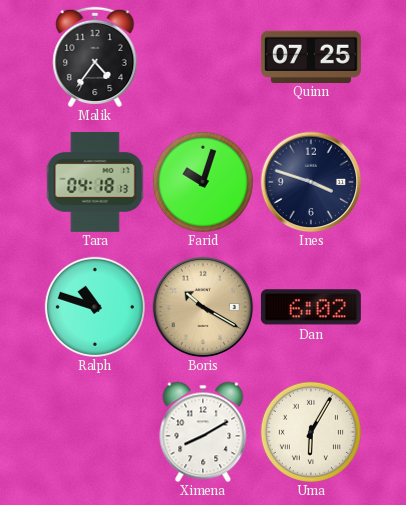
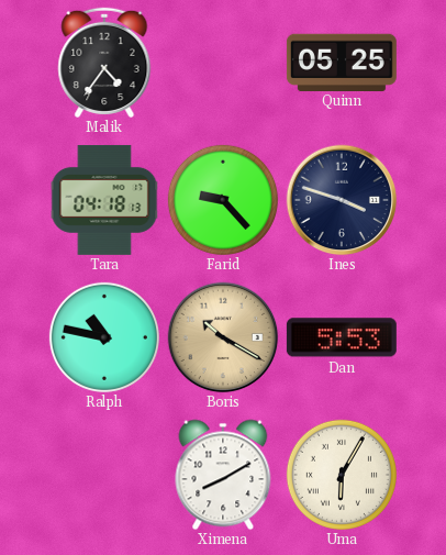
Quinn: 07:25 -> 05:25
Farid: 10:03 -> 9:23
Ralph: 10:48 -> 10:47
Dan: 6:02 -> 5:53
